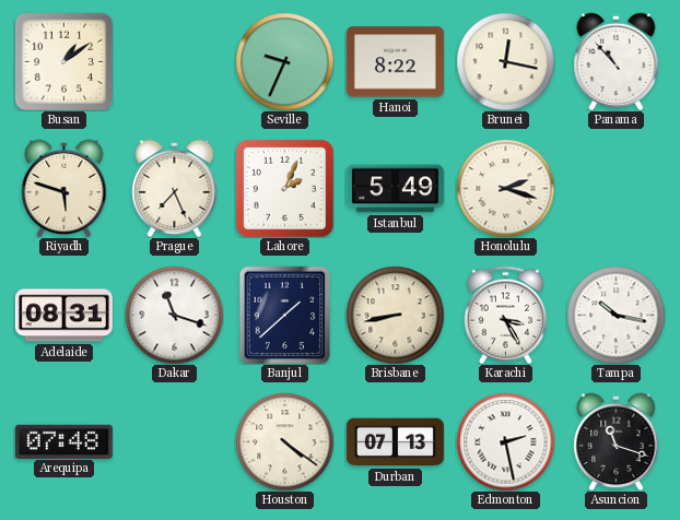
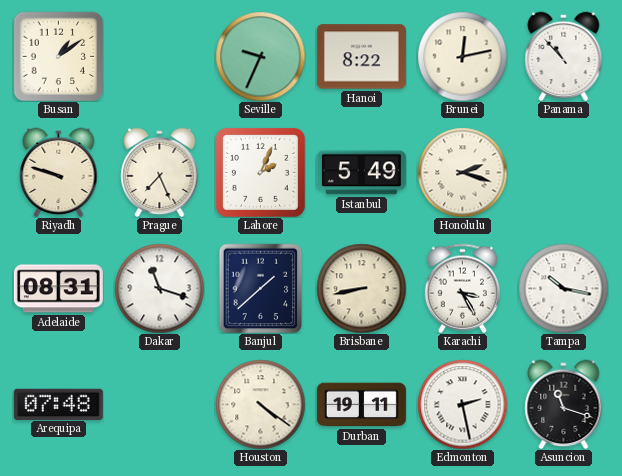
Brunei: 12:17 -> 12:13
Riyadh: 5:48 -> 9:48
Durban: 07:13 -> 19:11
